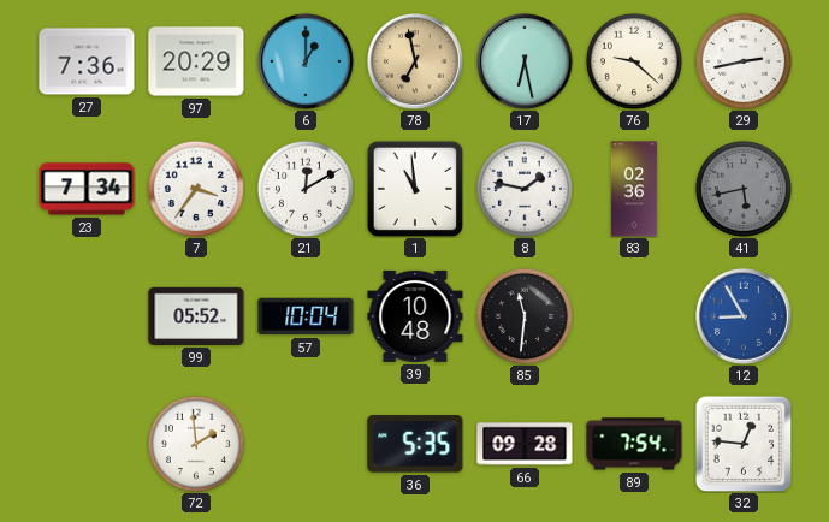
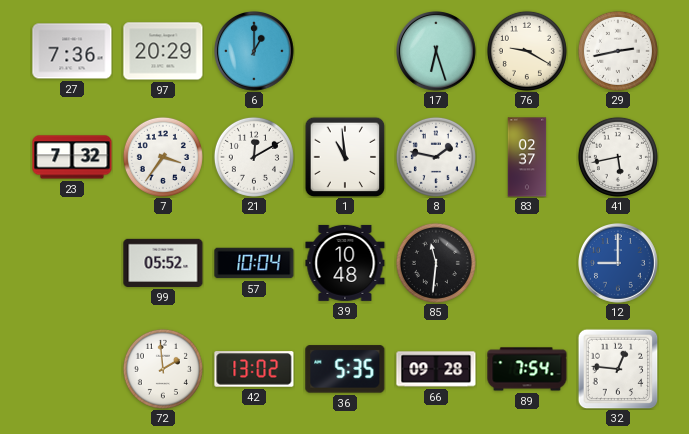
78: 6:58 -> none
17: 6:28 -> 6:27
76: 9:22 -> 9:20
23: 7:34 -> 7:32
83: 02:36 -> 02:37
41 dial: grey -> white
12: 8:55 -> 9:00
42: none -> 13:02
